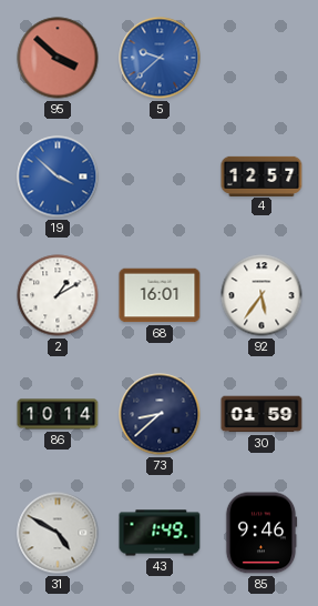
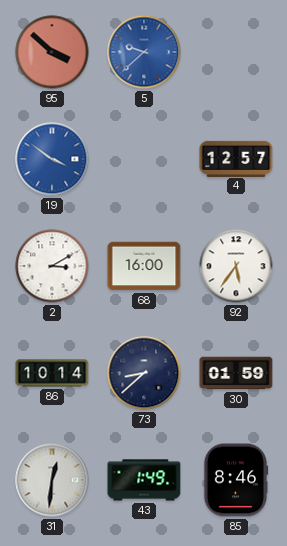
19: 3:52 -> 3:51
2: 1:10 -> 3:10
68: 16:01 -> 16:00
31: 4:50 -> 12:31
85: 9:46 -> 8:46
